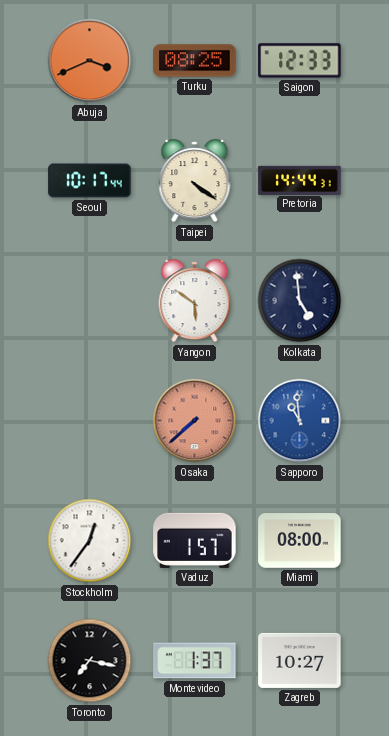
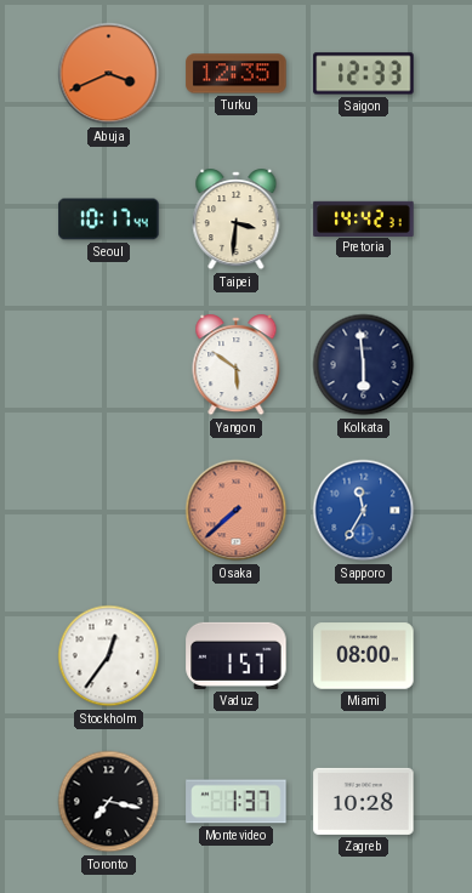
Turku: 08:25 -> 12:35
Taipei: 4:21 -> 3:31
Pretoria: 14:44 -> 14:42
Kolkata: 4:59 -> 5:59
Sapporo: 10:59 -> 11:35
Zagreb: 10:27 -> 10:28
